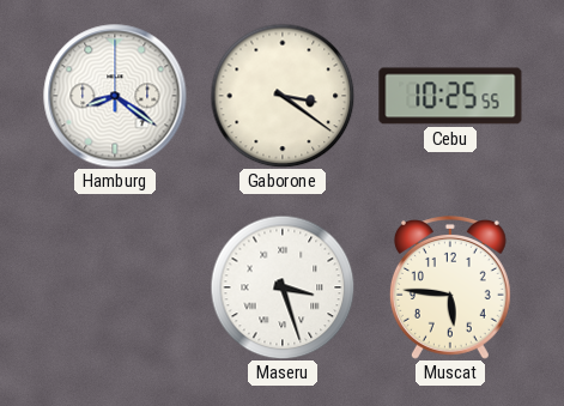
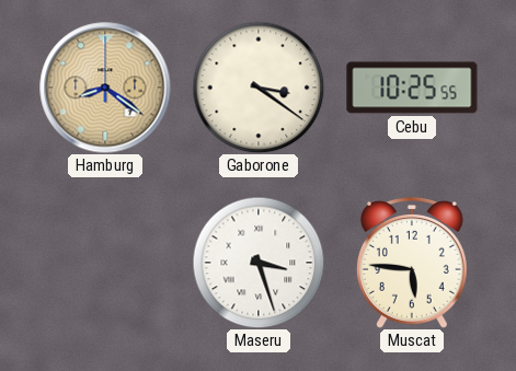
Hamburg dial: white -> champagne
